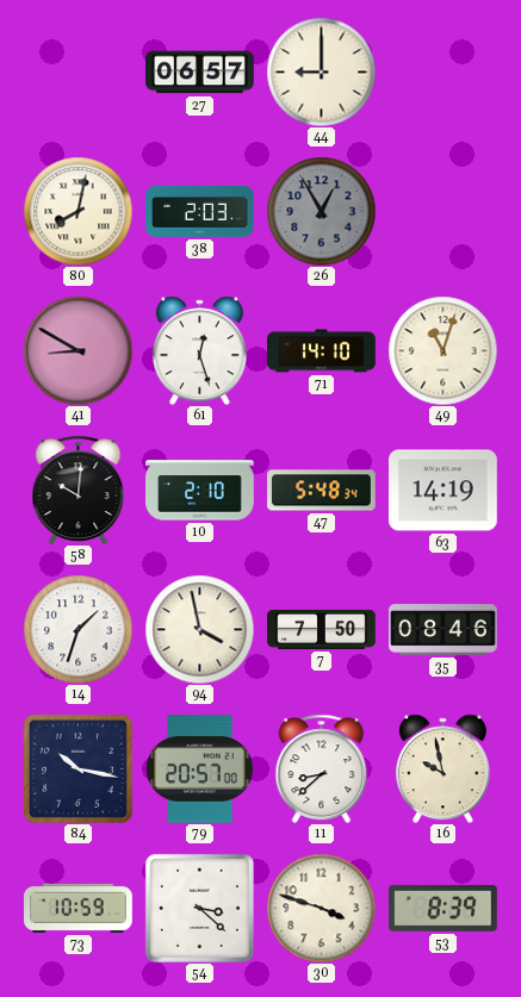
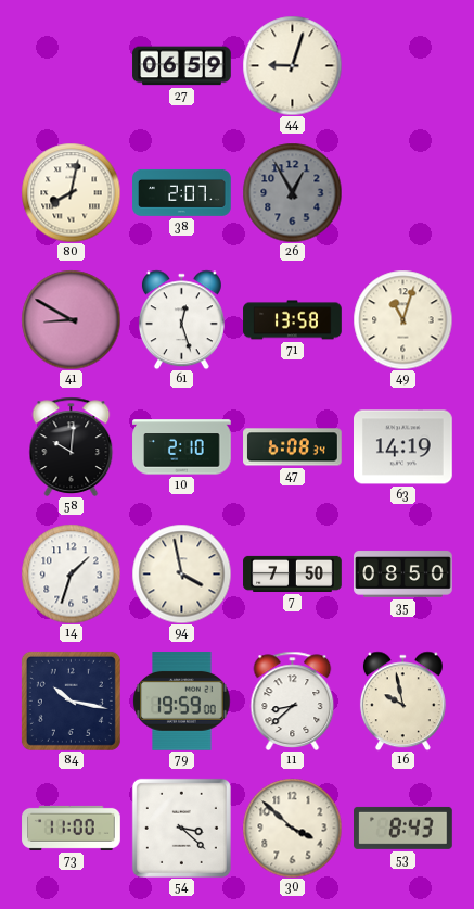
27: 06:57 -> 06:59
44: 9:00 -> 9:03
38: 2:03 -> 2:07
71: 14:10 -> 13:58
47: 5:48 -> 6:08
35: 08:46 -> 08:50
79: 20:57 -> 19:59
73: 10:59 -> 11:00
30: 3:48 -> 3:52
53: 8:39 -> 8:43
